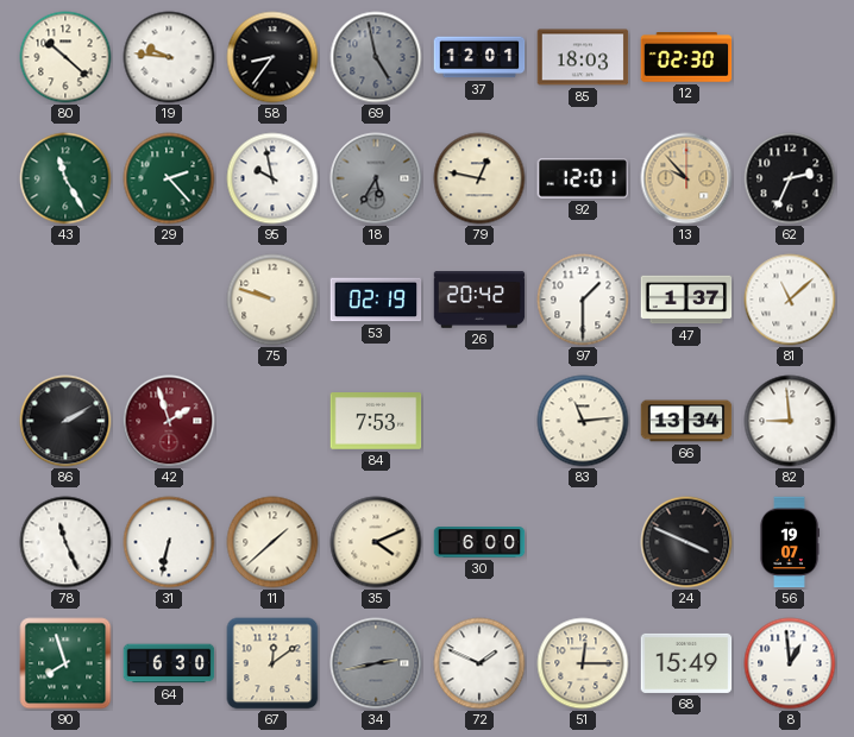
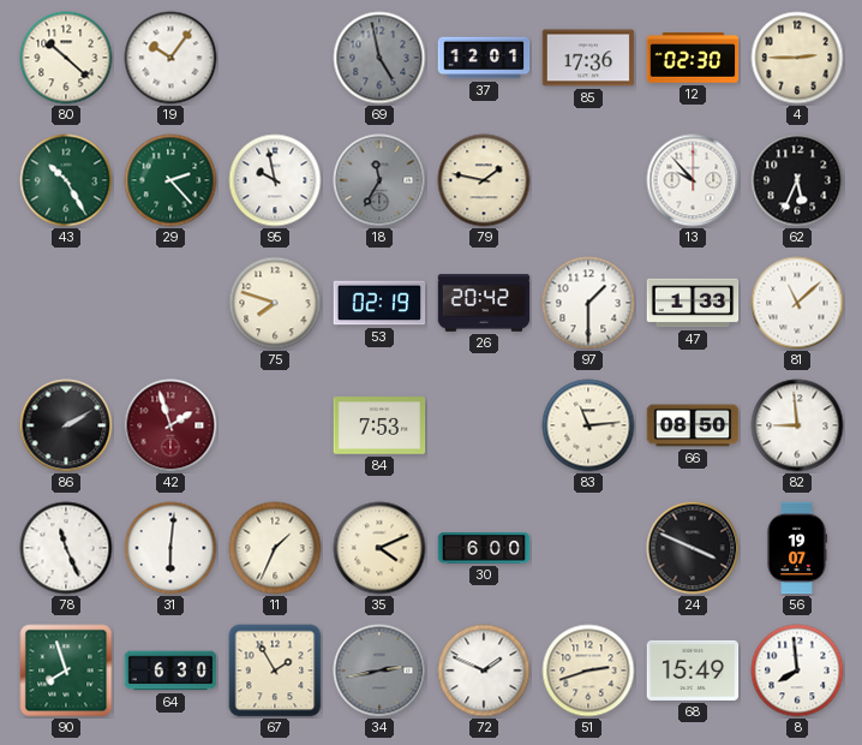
19: 9:46 -> 10:06
58: 8:36 -> none
85: 18:03 -> 17:36
4: none -> 2:45
43: 11:25 -> 10:25
18: 5:35 -> 11:35
79: 12:47 -> 1:47
92: 12:01 -> none
13 dial: champagne -> white
62: 2:34 -> 5:34
75: 9:48 -> 7:48
47: 1:37 -> 1:33
66: 13:34 -> 08:50
31: 6:32 -> 6:01
11: 1:38 -> 1:34
67: 12:09 -> 1:55
51: 12:15 -> 2:42
8: 12:59 -> 7:59
